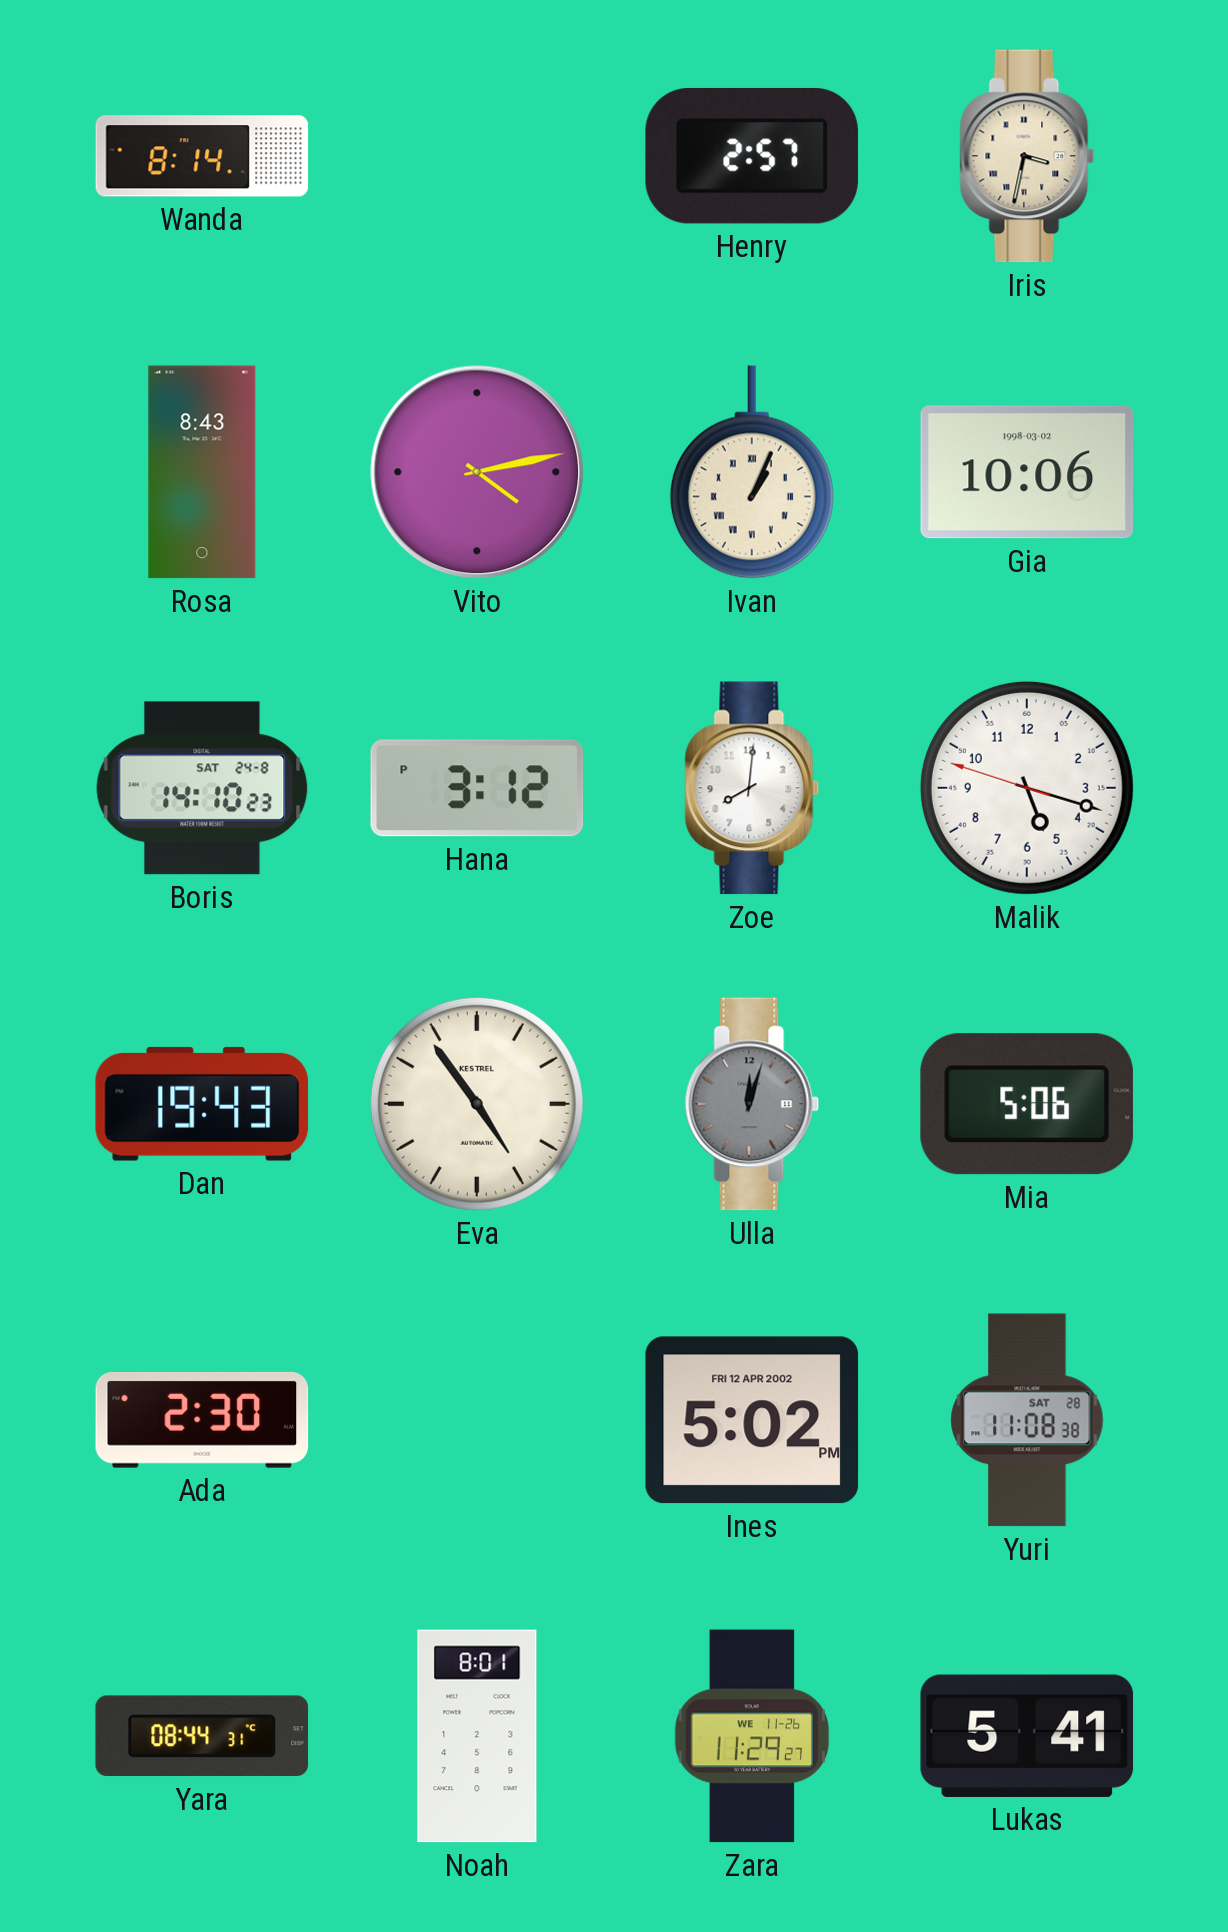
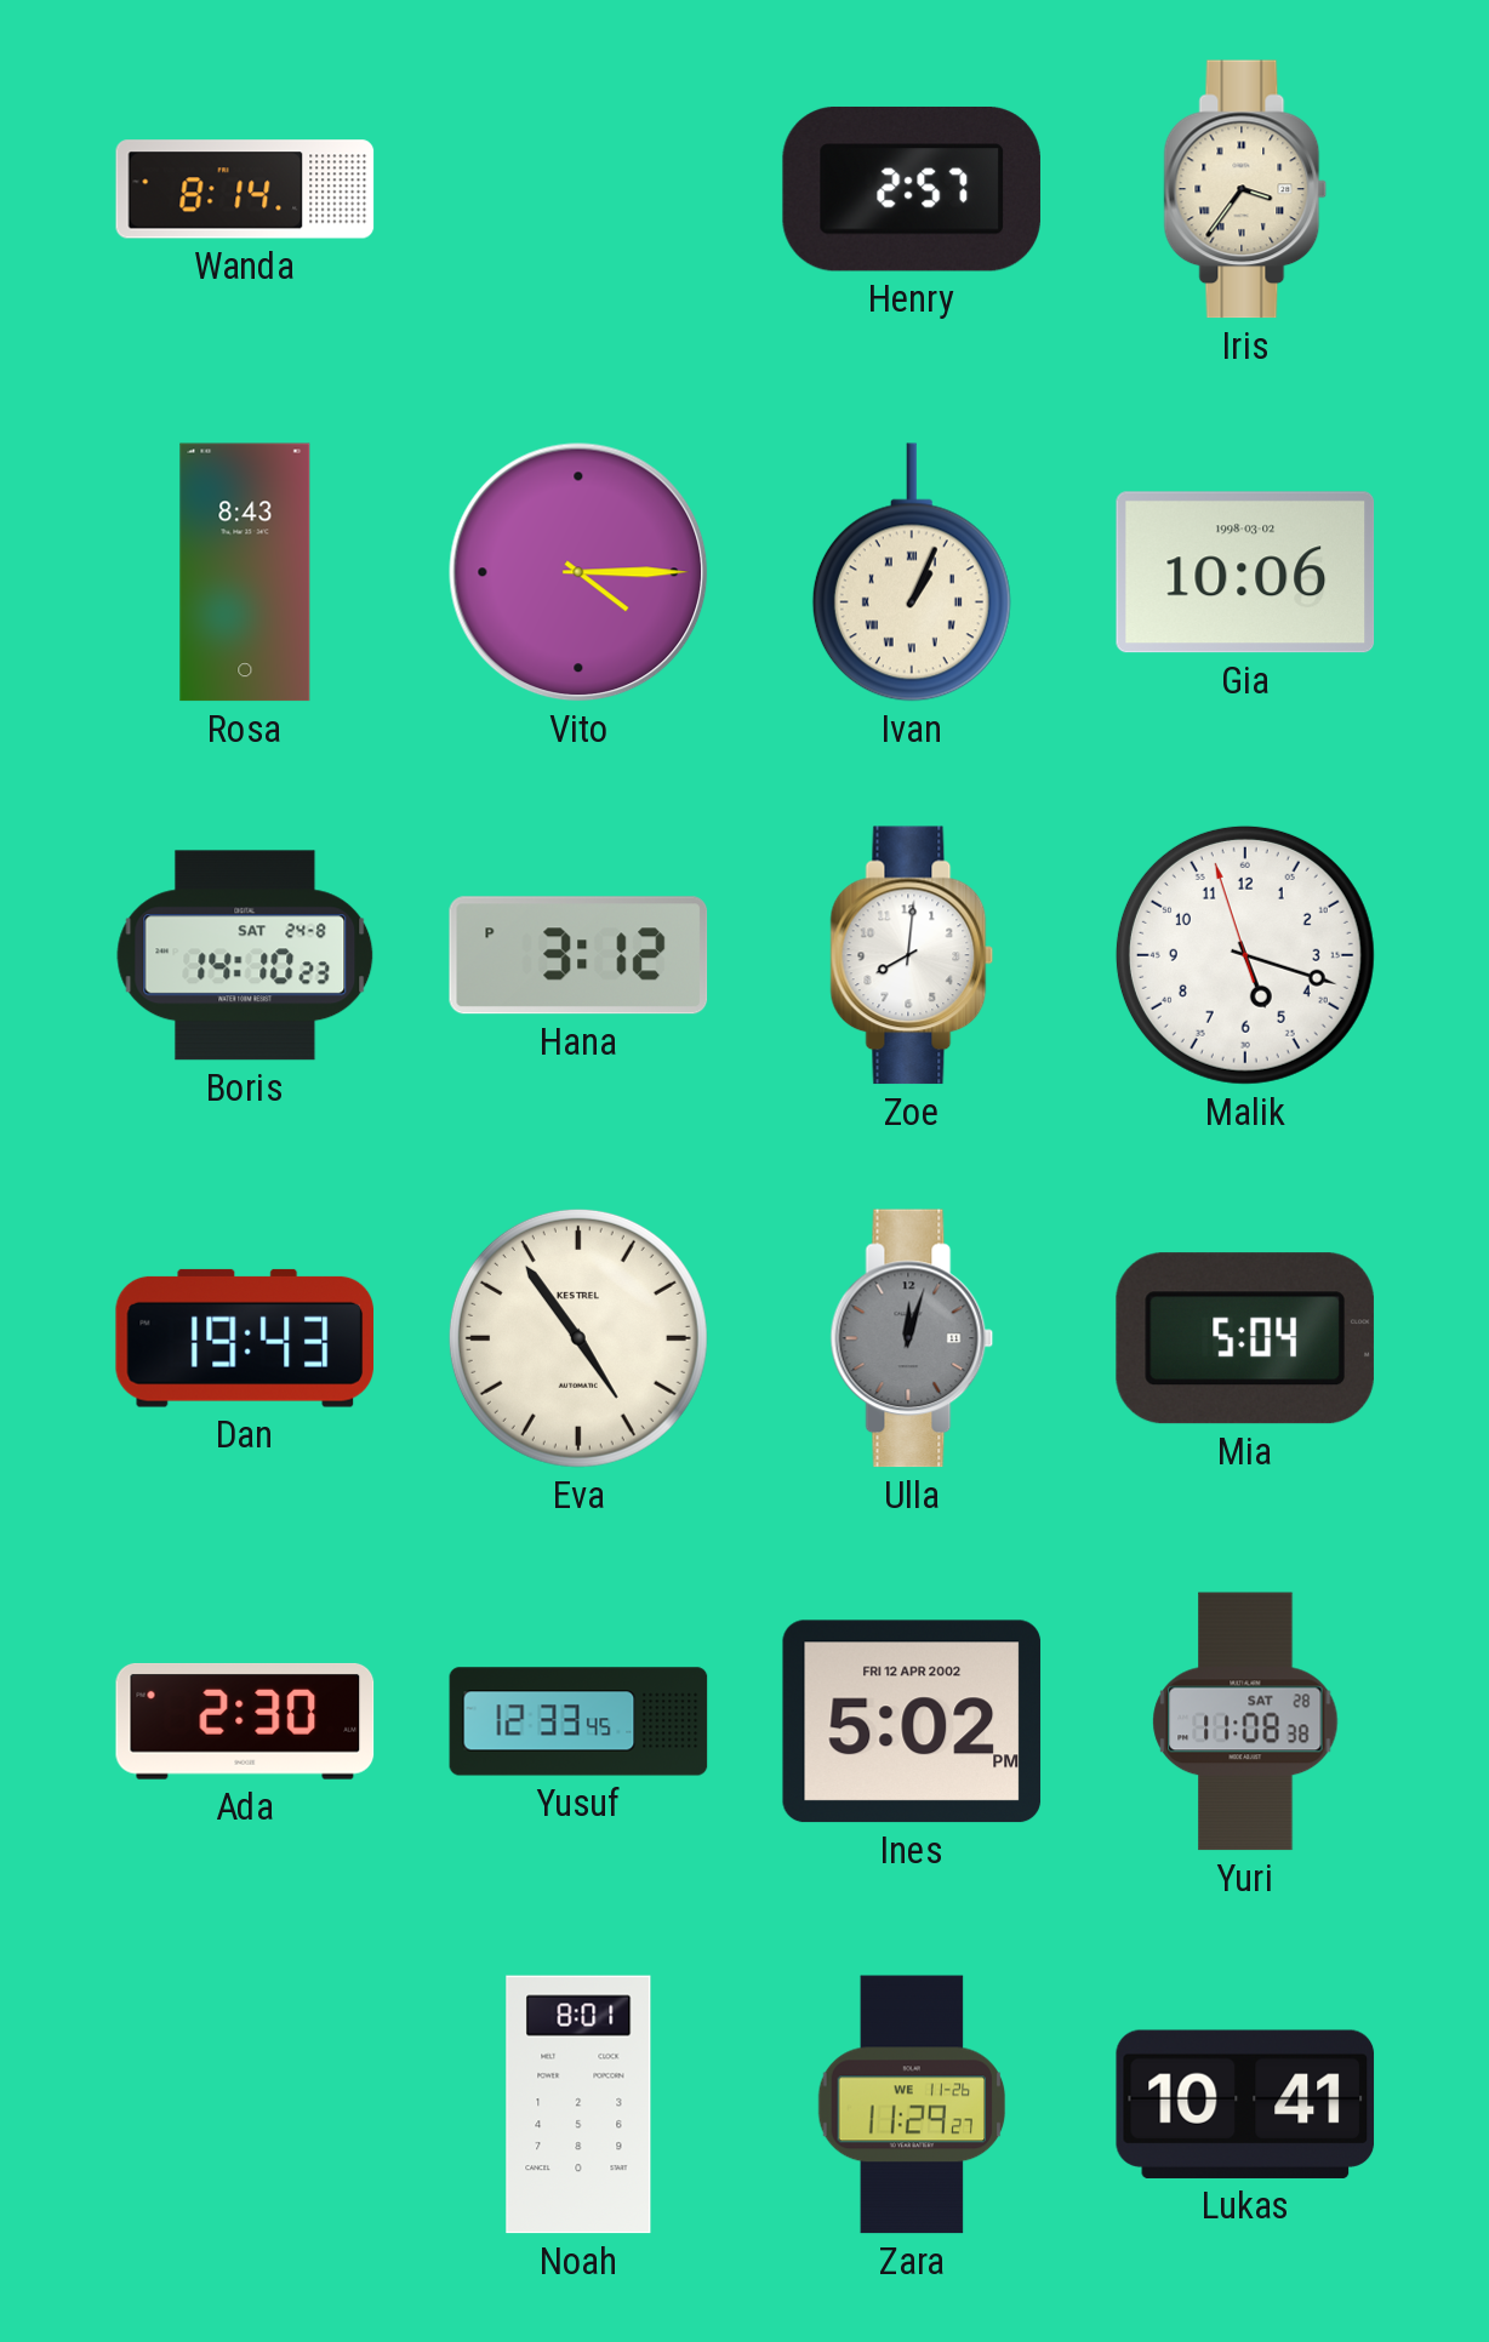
Iris: 3:32 -> 3:36
Vito: 4:13 -> 4:15
Malik: 5:17:48 -> 5:17:57
Mia: 5:06 -> 5:04
Yusuf: none -> 12:33
Yara: 08:44 -> none
Lukas: 5:41 -> 10:41
